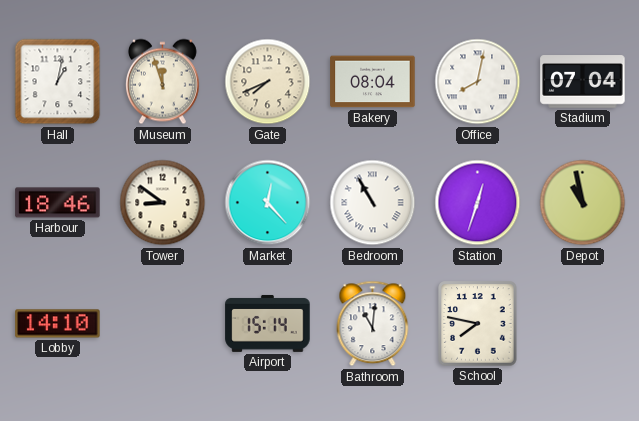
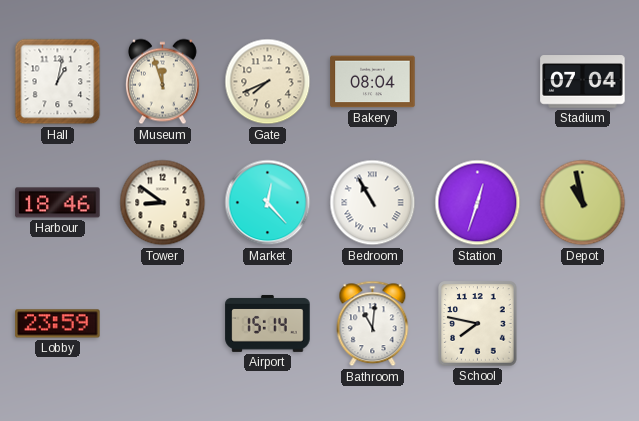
Office: 8:02 -> none
Lobby: 14:10 -> 23:59
